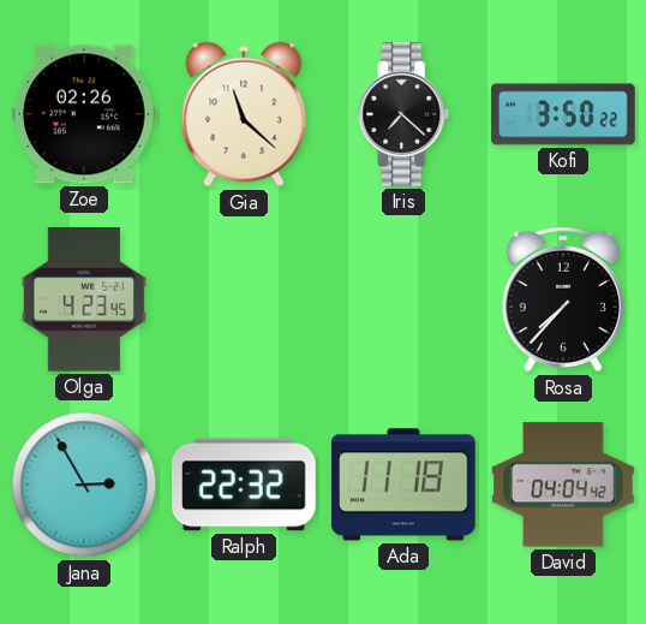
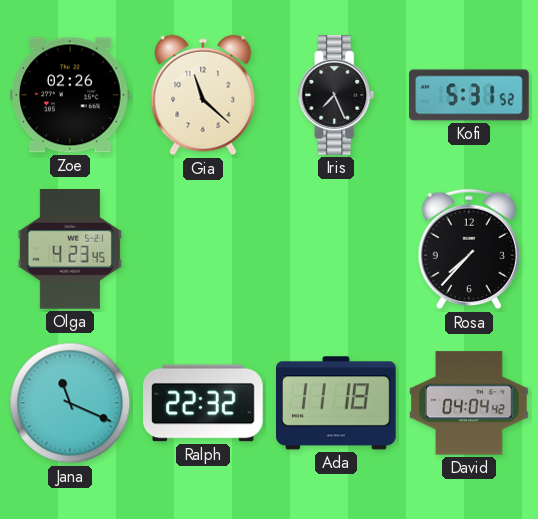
Iris: 7:22 -> 7:26
Kofi: 3:50 -> 5:31
Jana: 2:55 -> 11:19
